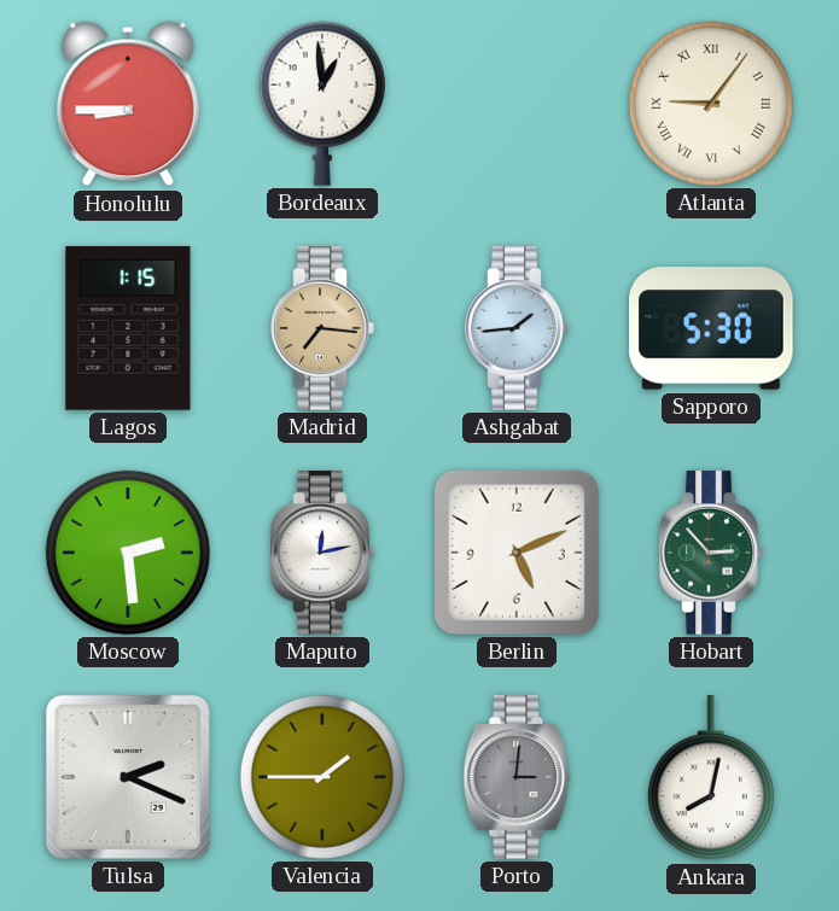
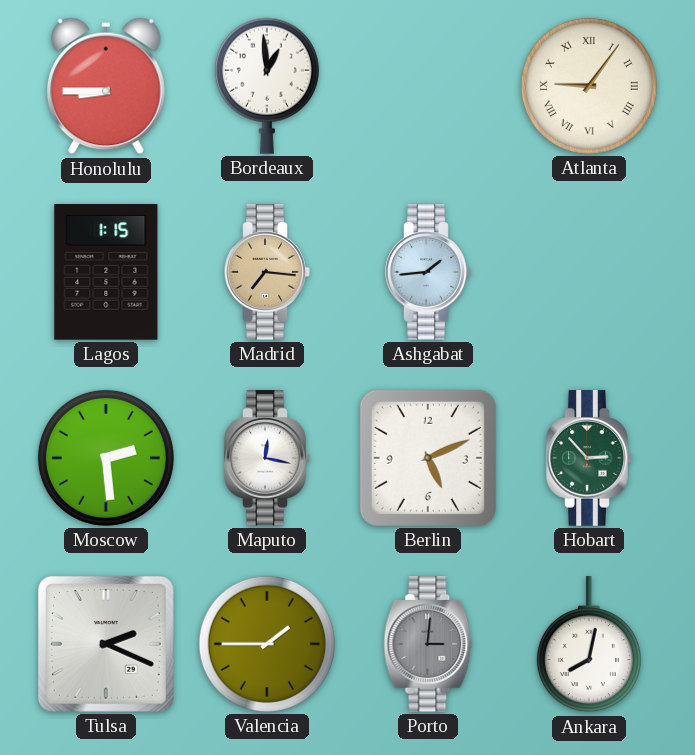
Sapporo: 5:30 -> none
Maputo: 12:13 -> 12:17
